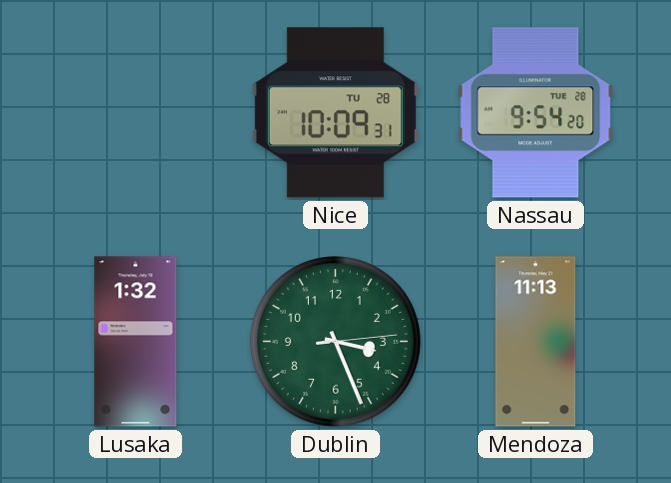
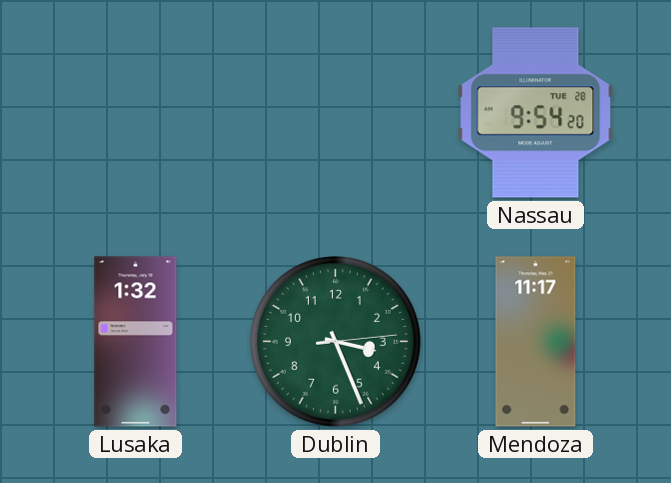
Nice: 10:09 -> none
Mendoza: 11:13 -> 11:17
